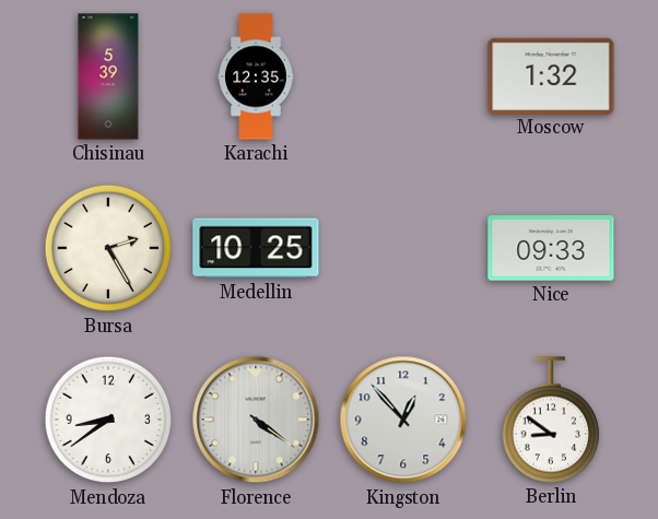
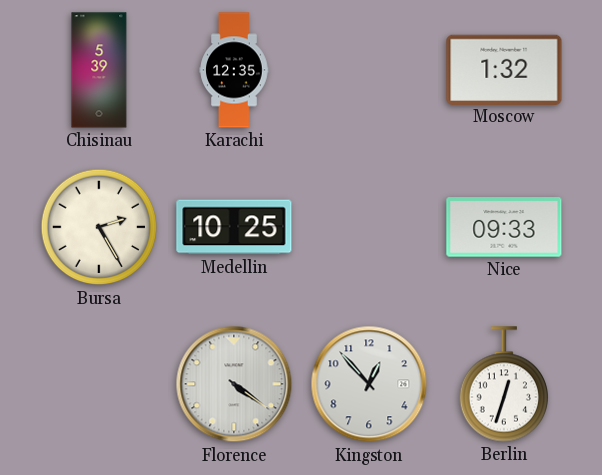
Mendoza: 8:39 -> none
Berlin: 8:51 -> 12:33
